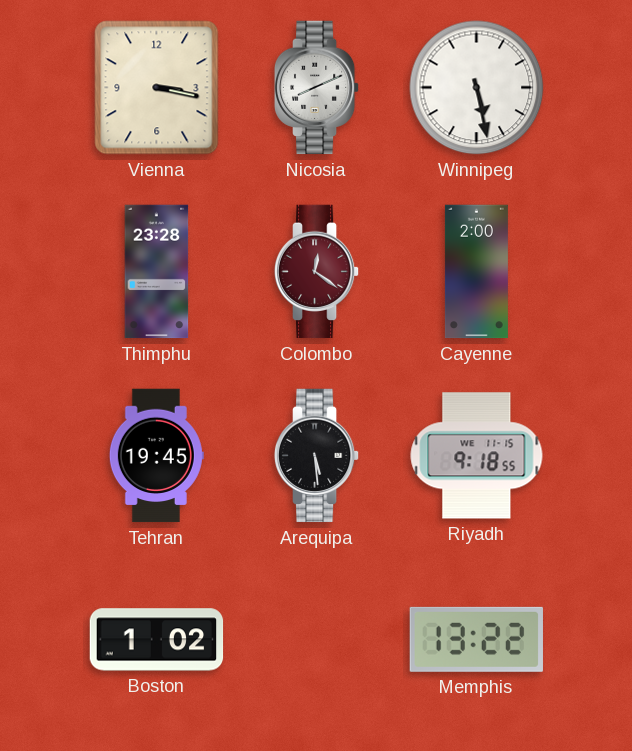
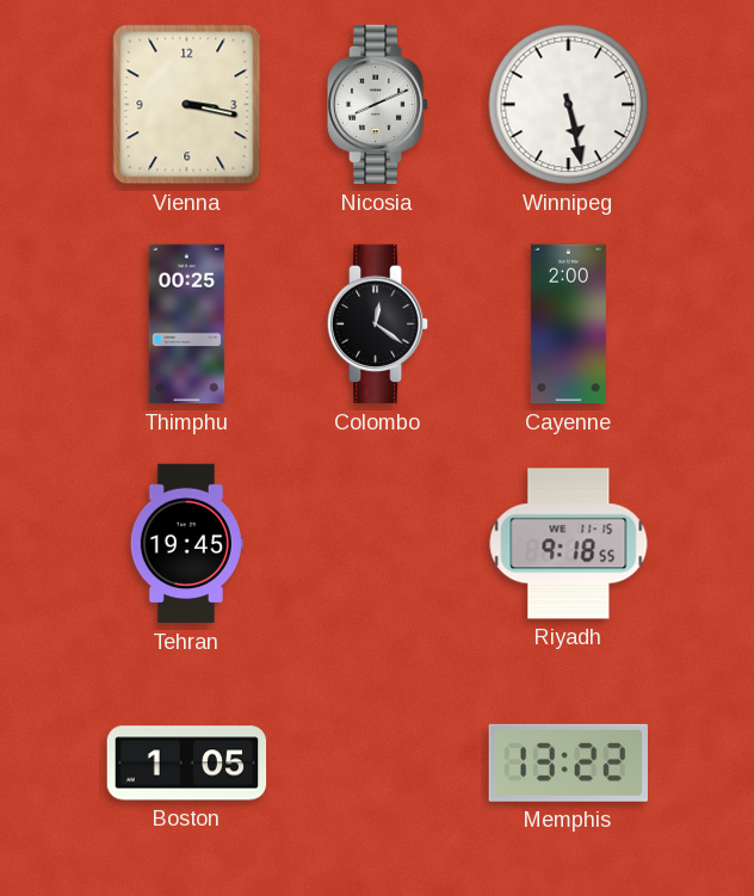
Thimphu: 23:28 -> 00:25
Colombo dial: burgundy -> black
Arequipa: 5:29 -> none
Boston: 1:02 -> 1:05
